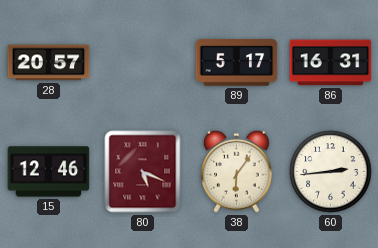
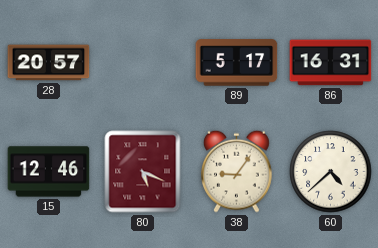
38: 6:06 -> 9:06
60: 2:44 -> 4:38
